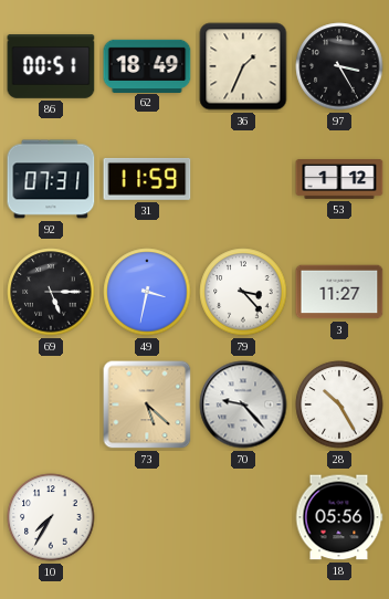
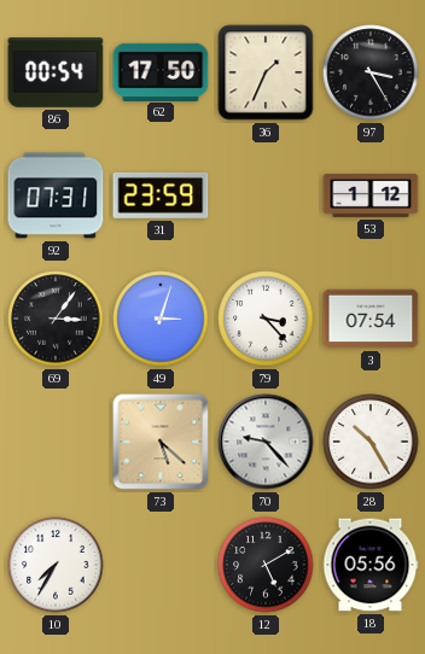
86: 00:51 -> 00:54
62: 18:49 -> 17:50
31: 11:59 -> 23:59
69: 5:15 -> 3:06
49: 3:32 -> 3:03
3: 11:27 -> 07:54
12: none -> 5:10
